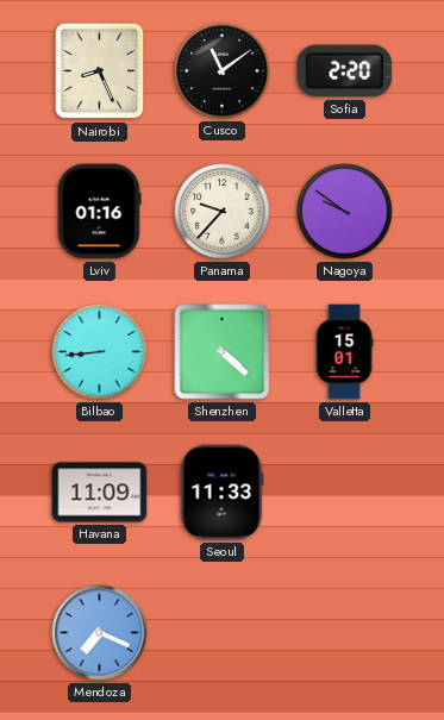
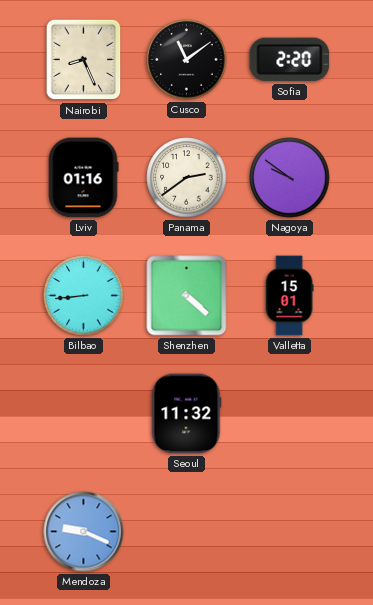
Panama: 9:37 -> 2:39
Havana: 11:09 -> none
Seoul: 11:33 -> 11:32
Mendoza: 7:19 -> 9:19
